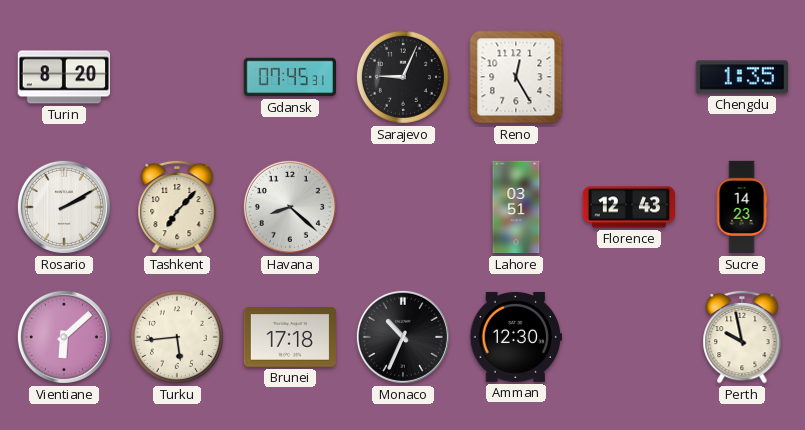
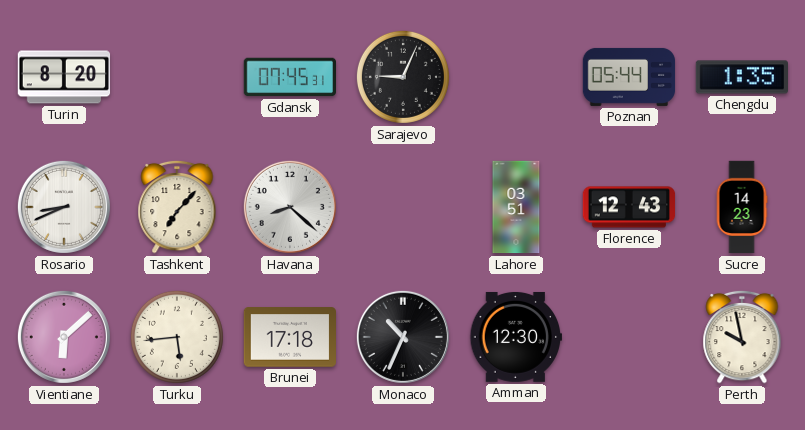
Reno: 12:25 -> none
Poznan: none -> 05:44
Rosario: 2:10 -> 8:41
